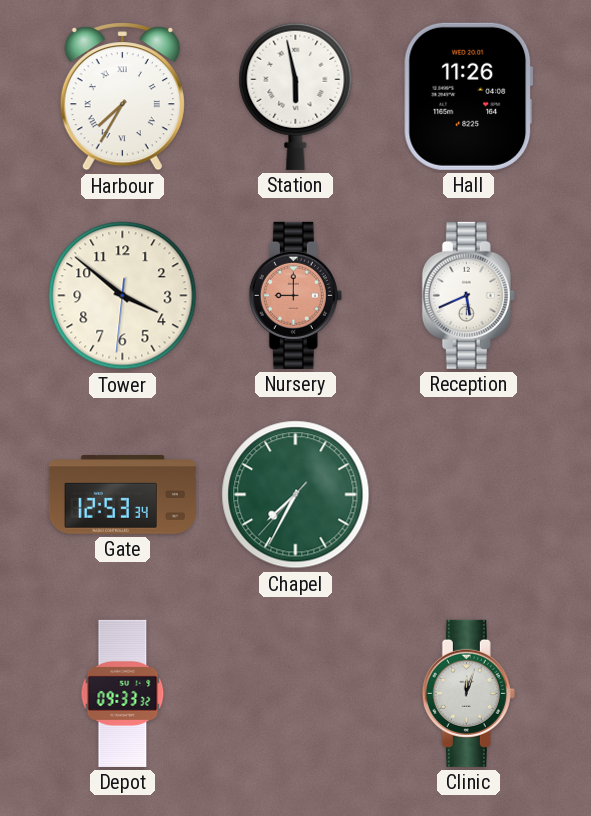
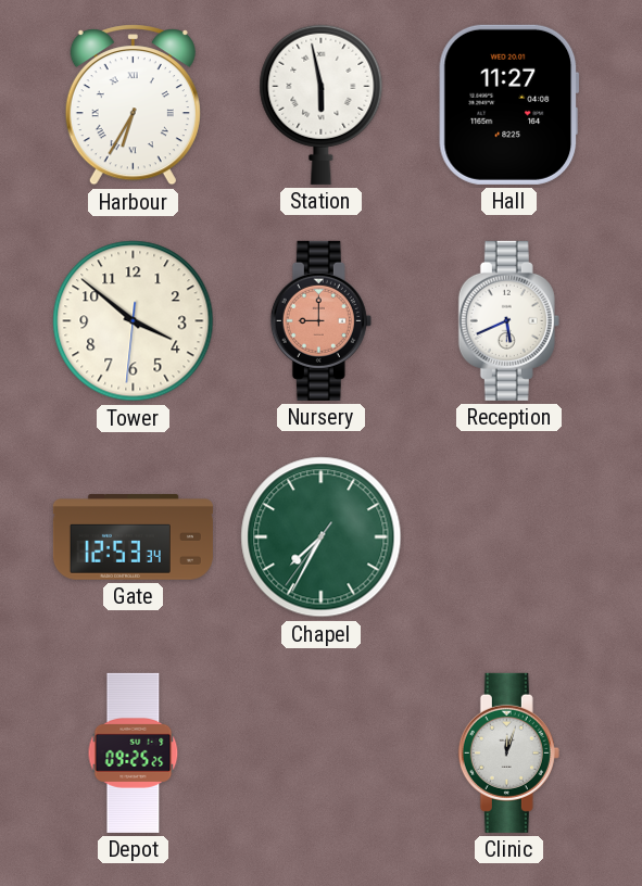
Harbour: 7:35 -> 6:35
Hall: 11:26 -> 11:27
Chapel: 7:34:37 -> 7:34:36
Depot: 09:33 -> 09:25
